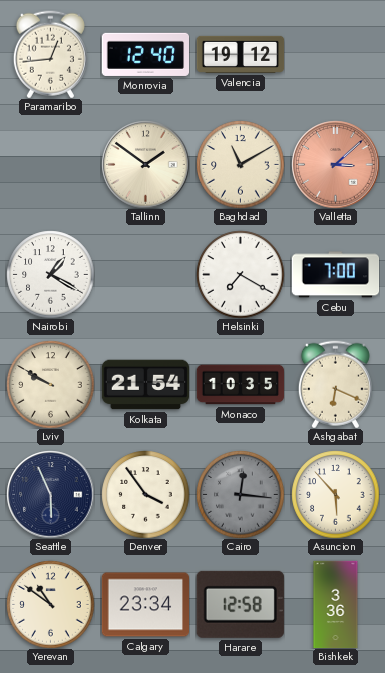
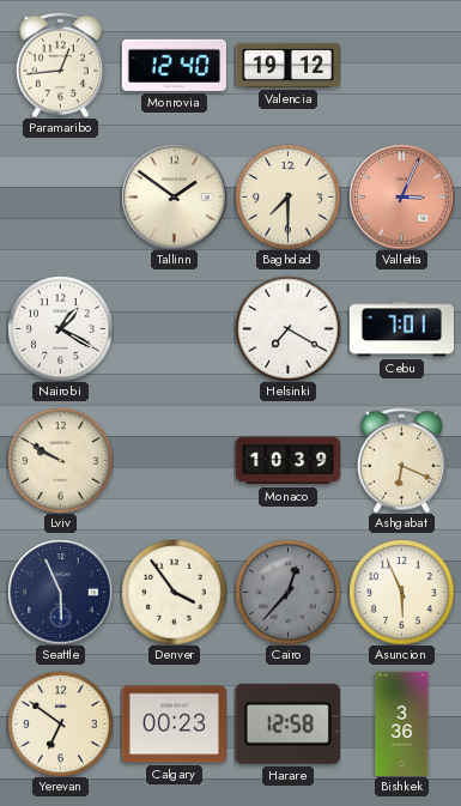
Baghdad: 11:10 -> 7:30
Valletta: 3:08 -> 3:04
Cebu: 7:00 -> 7:01
Kolkata: 21:54 -> none
Monaco: 10:35 -> 10:39
Cairo: 12:16 -> 12:37
Asuncion: 5:53 -> 5:56
Yerevan: 10:51 -> 6:51
Calgary: 23:34 -> 00:23
